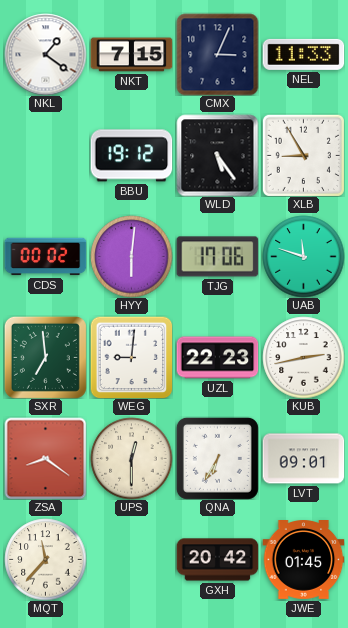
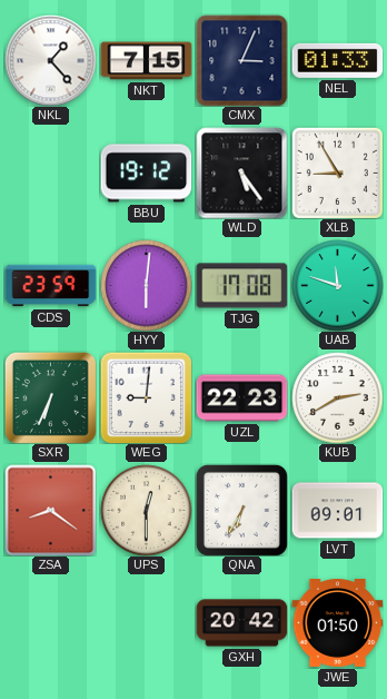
NKL: 1:21 -> 1:23
NEL: 11:33 -> 01:33
CDS: 00:02 -> 23:59
TJG: 17:06 -> 17:08
SXR: 6:59 -> 6:34
KUB: 2:43 -> 2:40
MQT: 11:37 -> none
JWE: 01:45 -> 01:50
